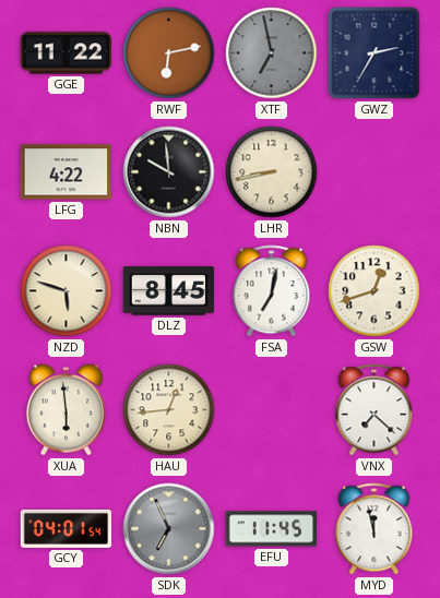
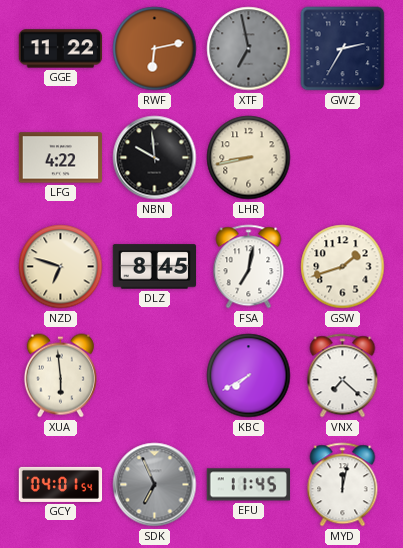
NZD: 5:48 -> 6:48
GSW: 12:42 -> 1:42
HAU: 12:44 -> none
KBC: none -> 7:40
MYD: 11:58 -> 12:02
